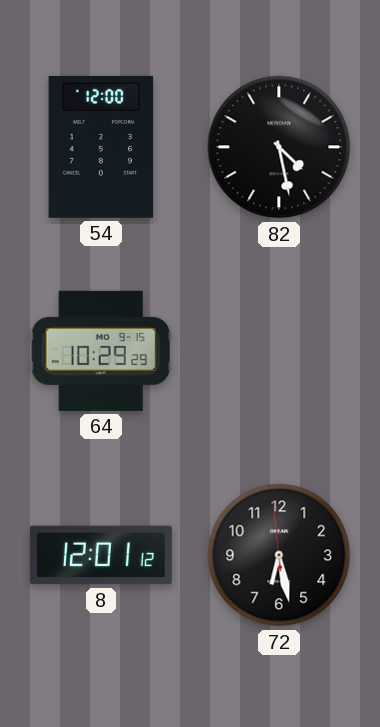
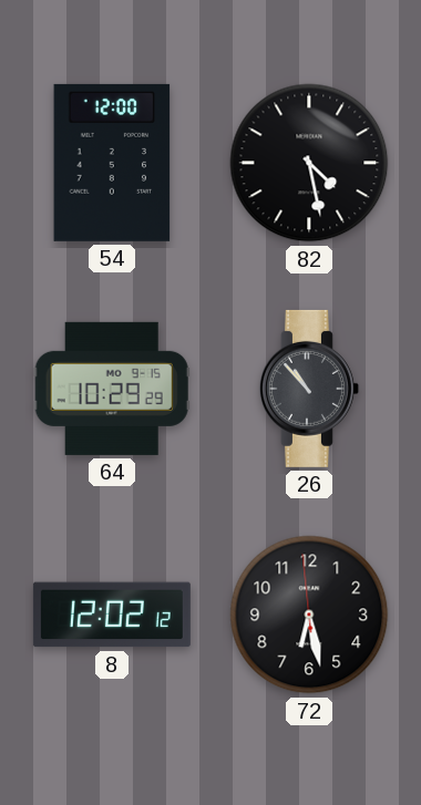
26: none -> 10:53
8: 12:01 -> 12:02
